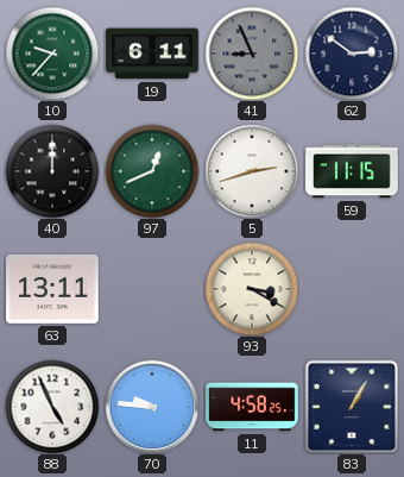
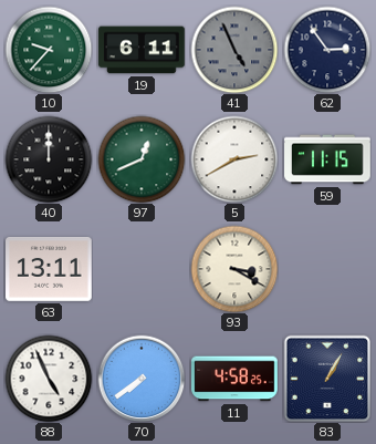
41: 8:56 -> 4:56
62: 2:51 -> 2:54
5: 2:42 -> 2:40
70: 9:46 -> 7:39
